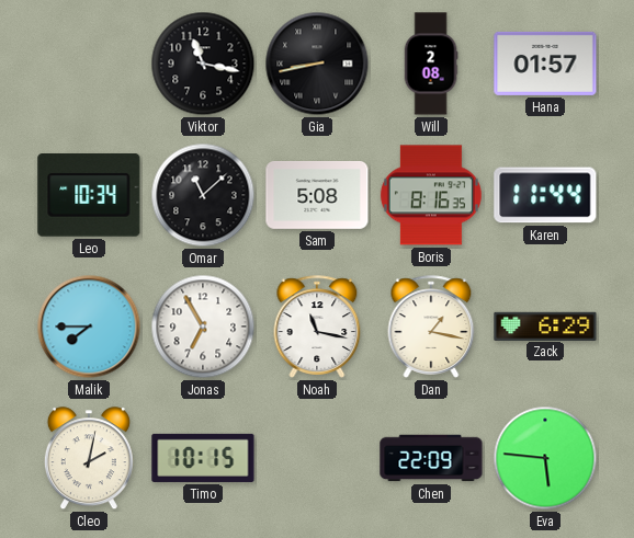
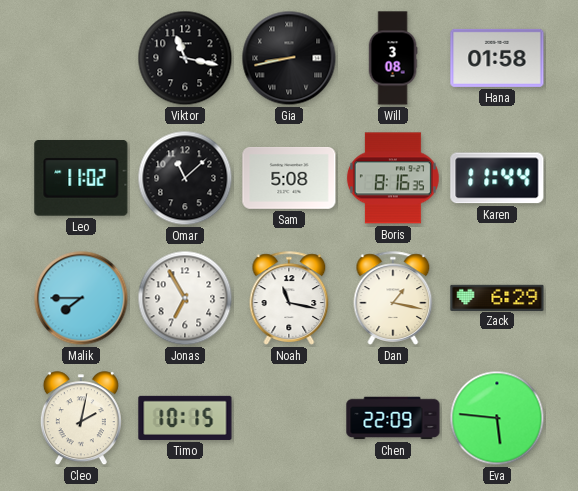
Will: 2:08 -> 3:08
Hana: 01:57 -> 01:58
Leo: 10:34 -> 11:02
